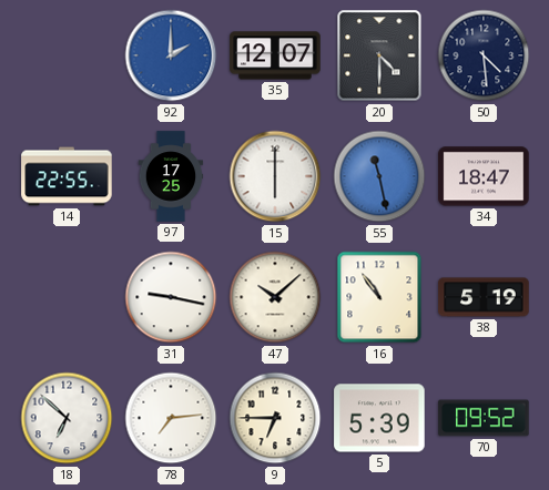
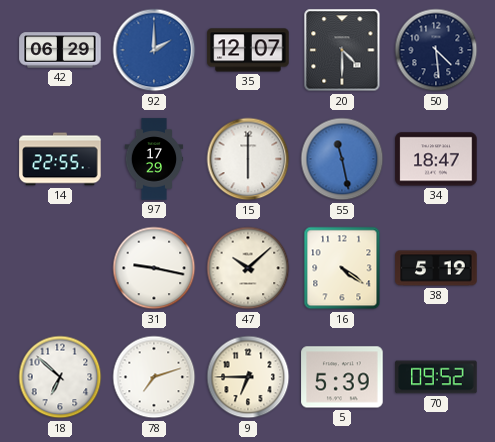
42: none -> 06:29
97: 17:25 -> 17:29
16: 10:54 -> 4:21
78: 7:14 -> 7:12
